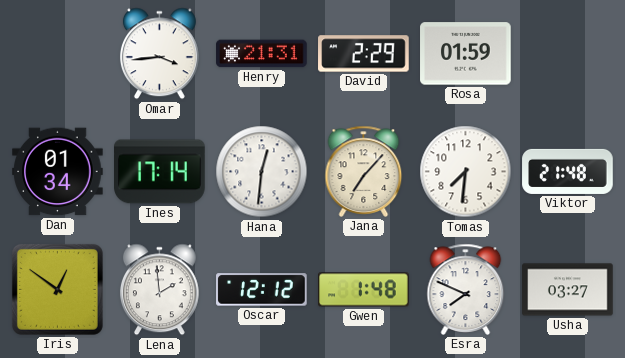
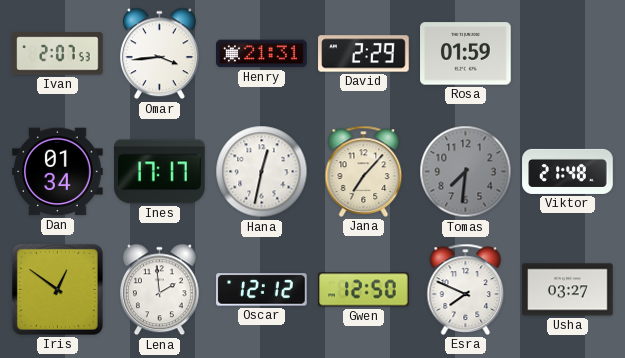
Ivan: none -> 2:07
Ines: 17:14 -> 17:17
Hana: 12:31 -> 12:32
Tomas dial: white -> grey
Gwen: 1:48 -> 12:50
